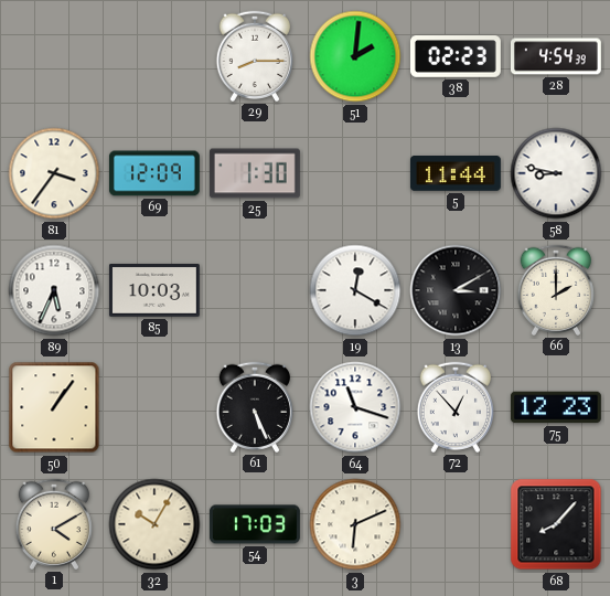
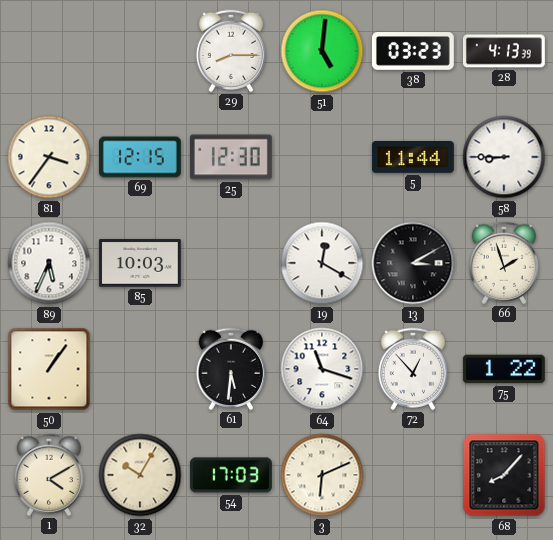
51: 2:01 -> 5:01
38: 02:23 -> 03:23
28: 4:54 -> 4:13
69: 12:09 -> 12:15
25: 1:30 -> 12:30
58: 8:47 -> 8:45
66: 2:00 -> 1:57
61: 5:26 -> 5:31
75: 12:23 -> 1:22
